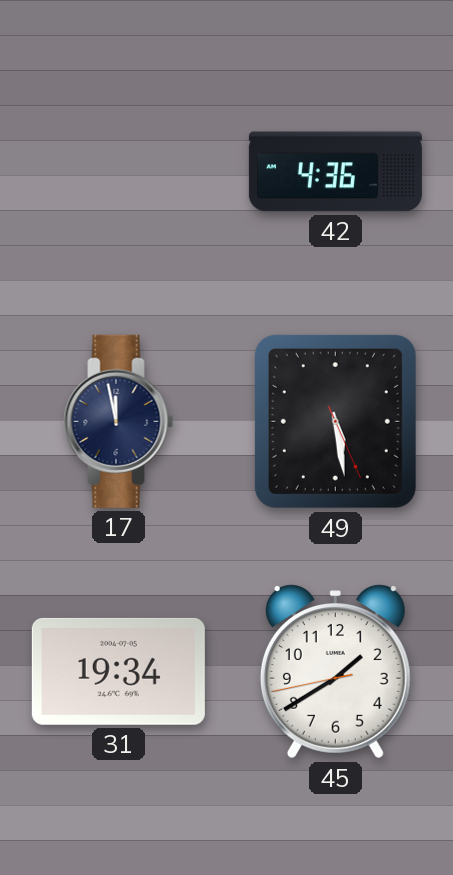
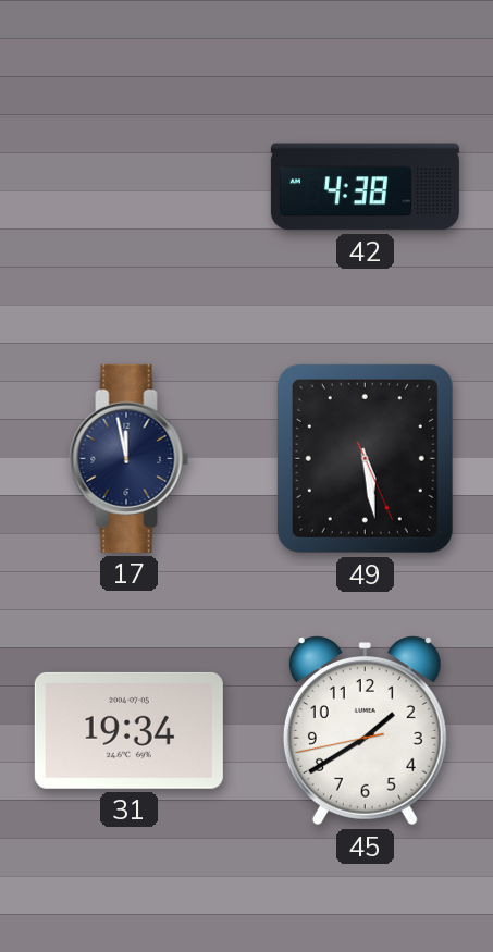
42: 4:36 -> 4:38
